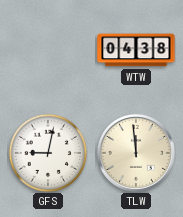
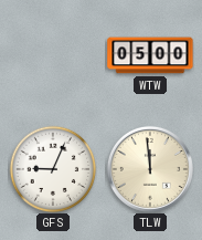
WTW: 04:38 -> 05:00
GFS: 9:02 -> 9:04
